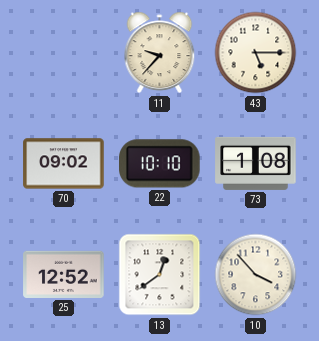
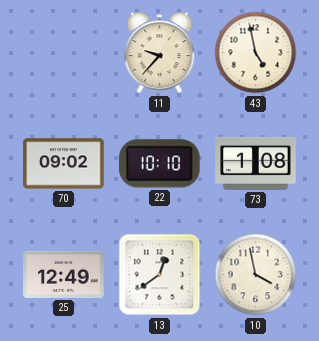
43: 5:15 -> 4:58
25: 12:52 -> 12:49
10: 3:53 -> 3:58
